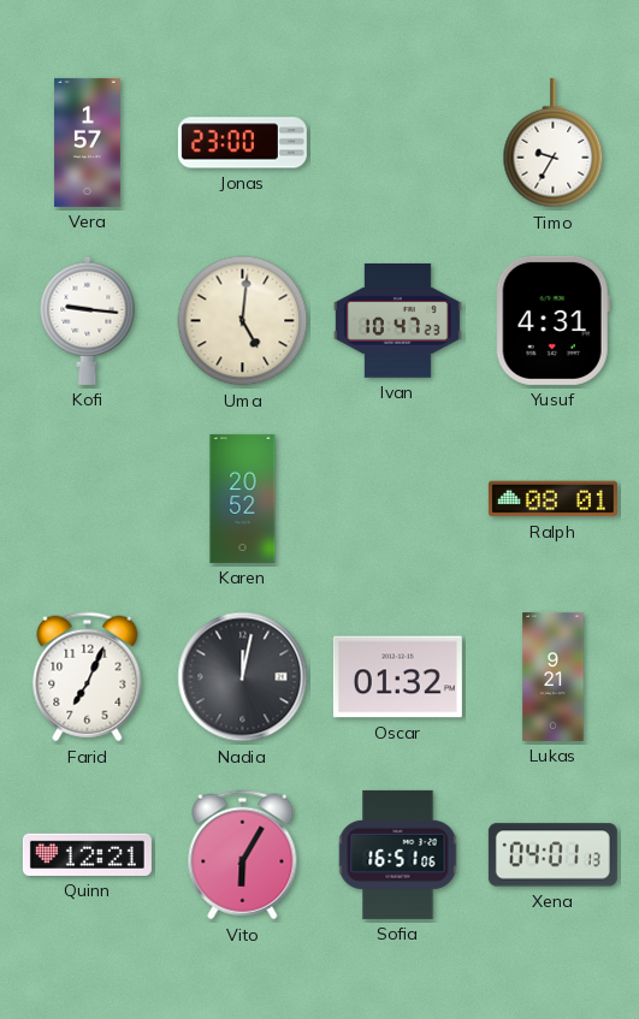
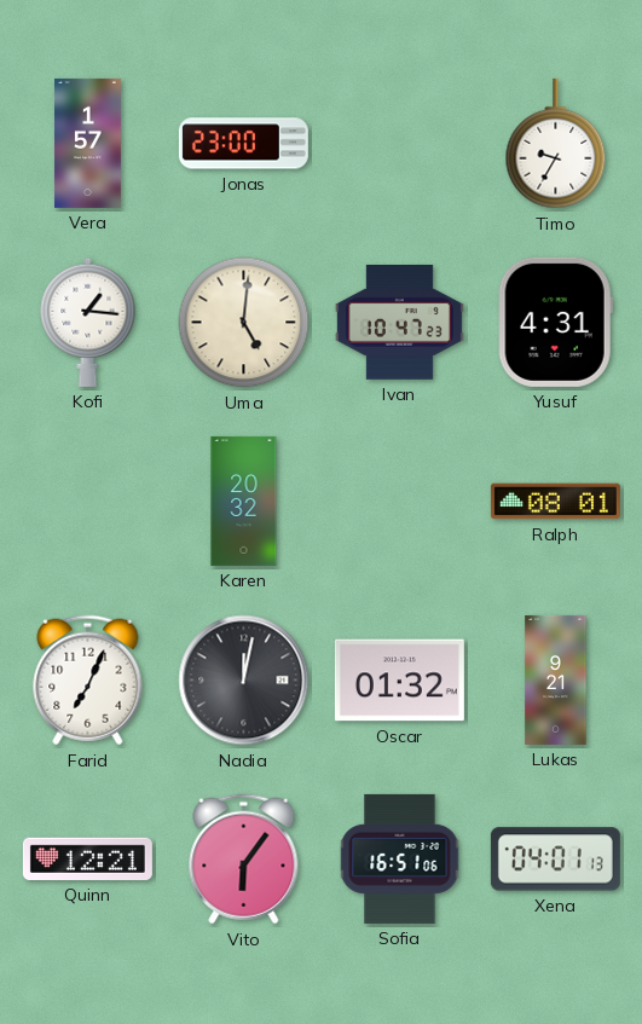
Kofi: 9:16 -> 1:16
Karen: 20:52 -> 20:32
Vito: 6:05 -> 6:06
